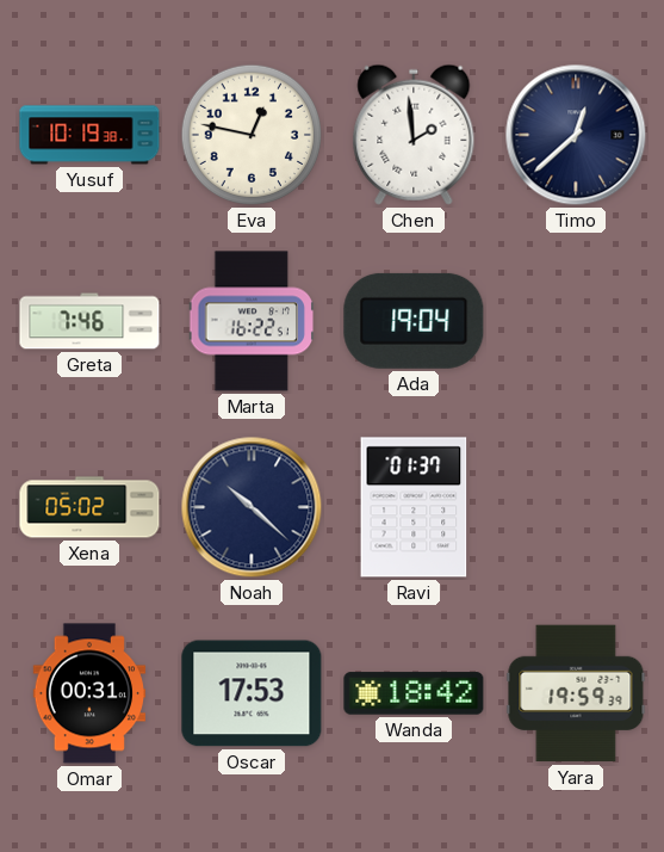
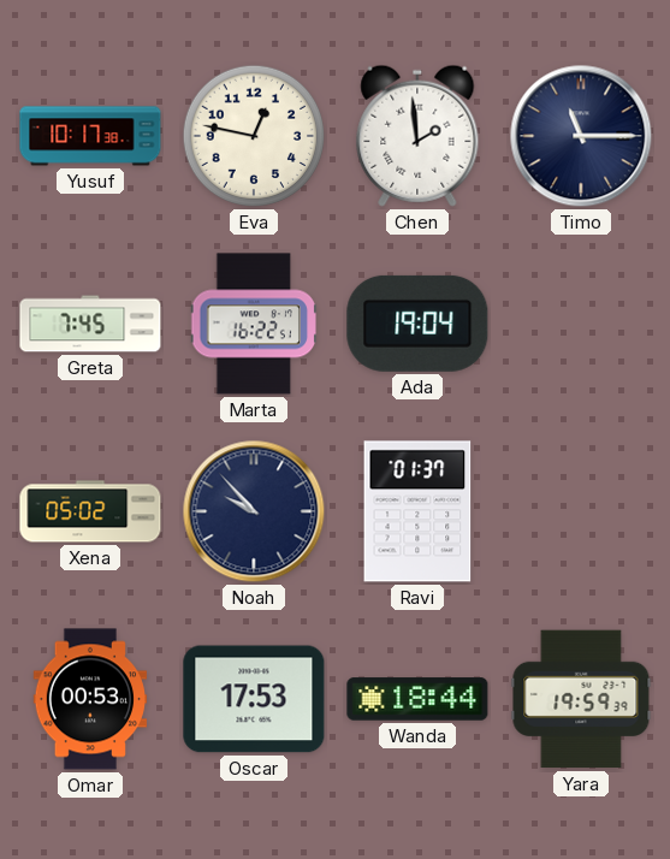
Yusuf: 10:19 -> 10:17
Timo: 12:38 -> 11:15
Greta: 7:46 -> 7:45
Noah: 10:22 -> 9:53
Omar: 00:31 -> 00:53
Wanda: 18:42 -> 18:44
